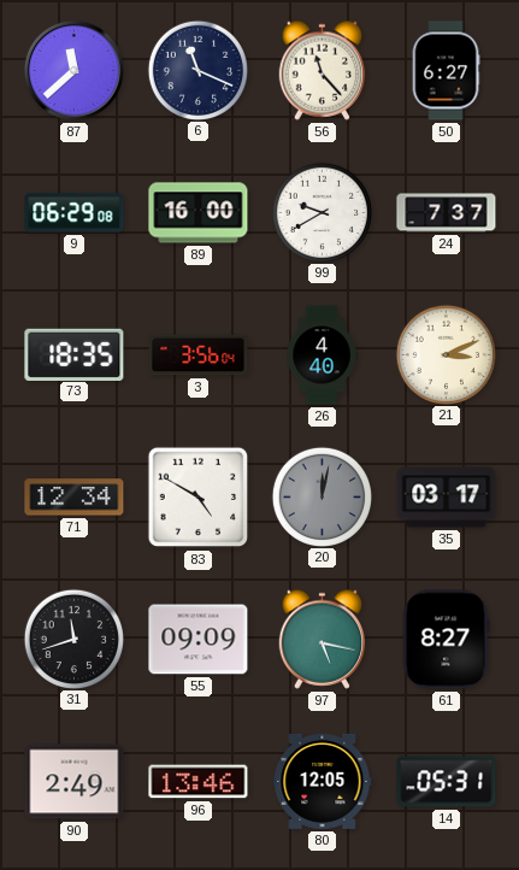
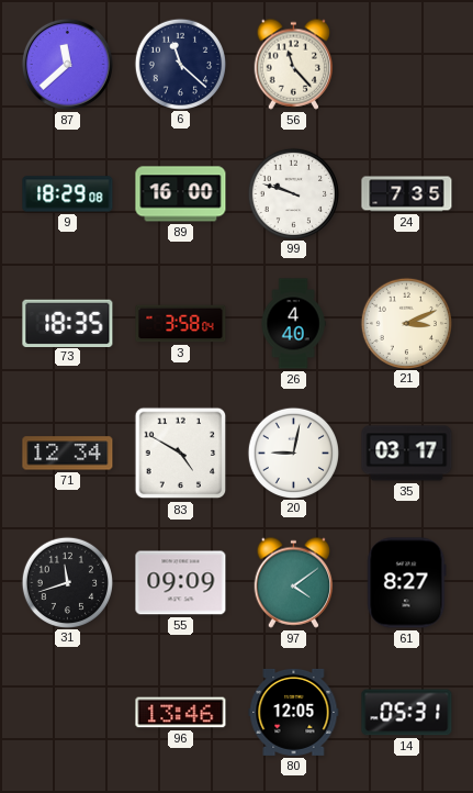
6: 11:19 -> 11:22
50: 6:27 -> none
9: 06:29 -> 18:29
99: 9:40 -> 9:48
24: 7:37 -> 7:35
3: 3:56 -> 3:58
20: 12:02 -> 9:02
20 dial: grey -> white
97: 5:17 -> 4:09
90: 2:49 -> none
